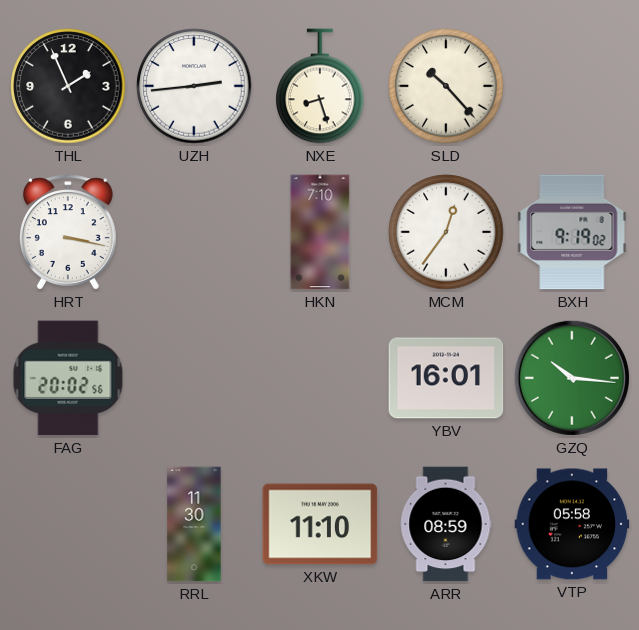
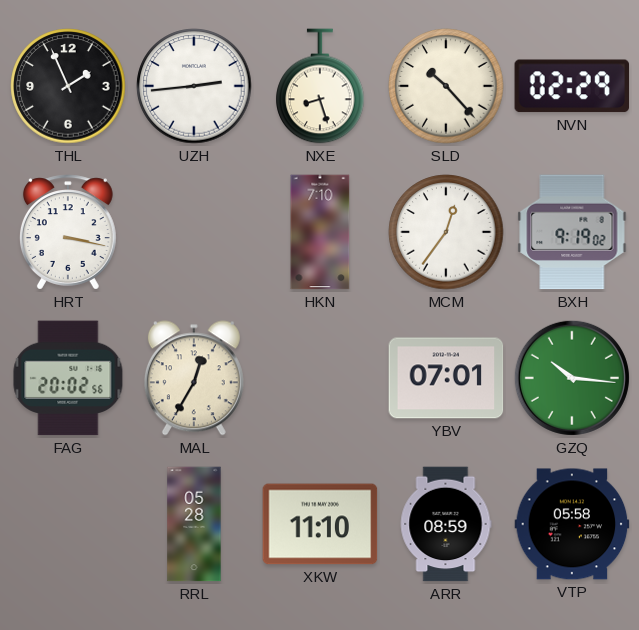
NVN: none -> 02:29
MAL: none -> 12:35
YBV: 16:01 -> 07:01
RRL: 11:30 -> 05:28
